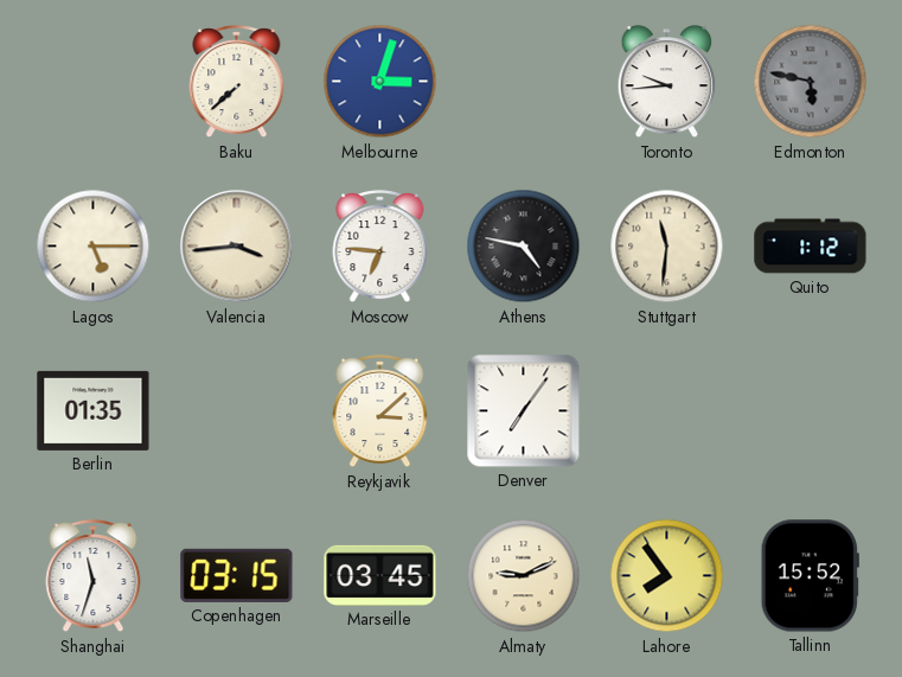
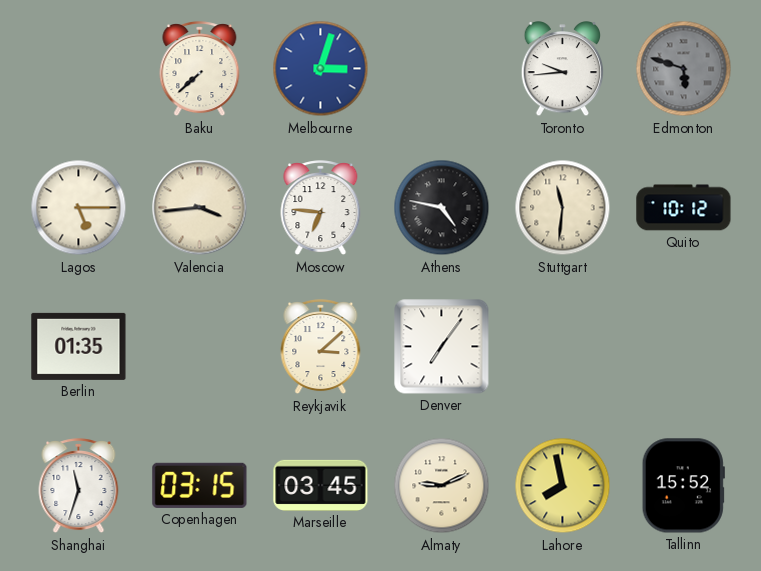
Edmonton: 5:47 -> 5:48
Quito: 1:12 -> 10:12
Lahore: 7:54 -> 7:58
